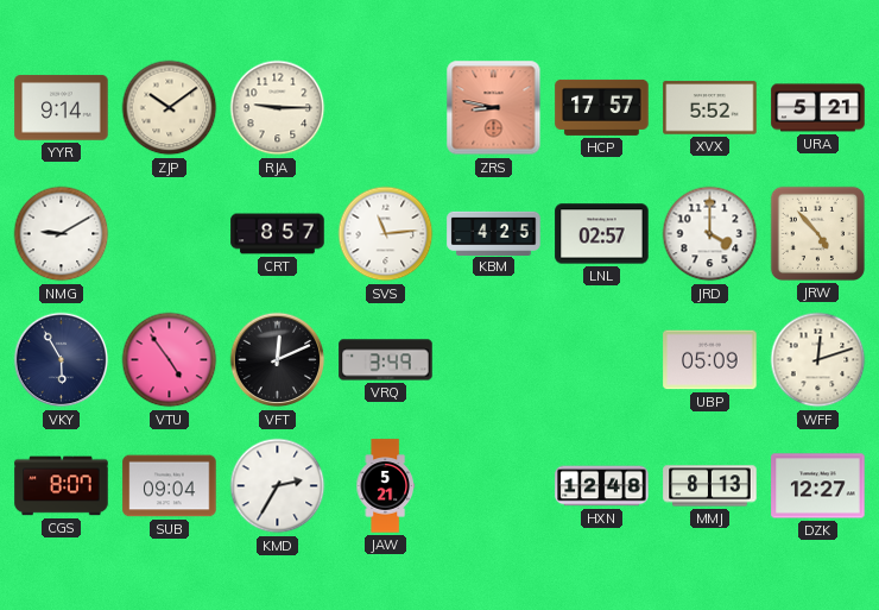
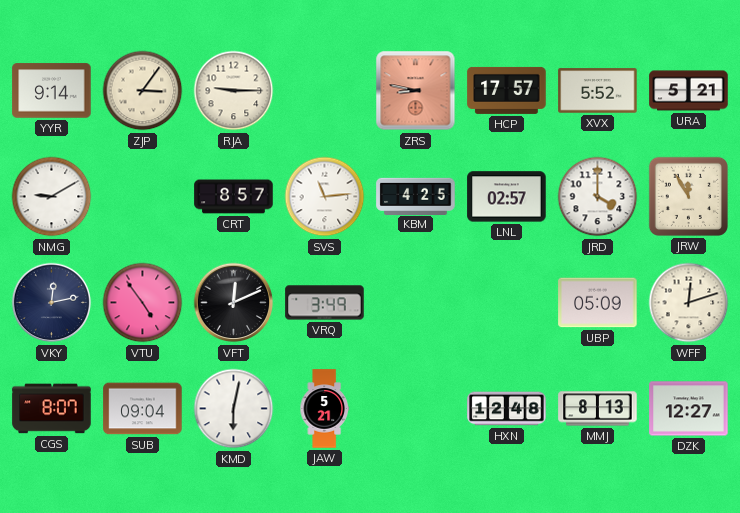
ZJP: 10:09 -> 3:06
JRW: 4:53 -> 11:55
VKY: 5:55 -> 12:13
KMD: 2:35 -> 6:02
